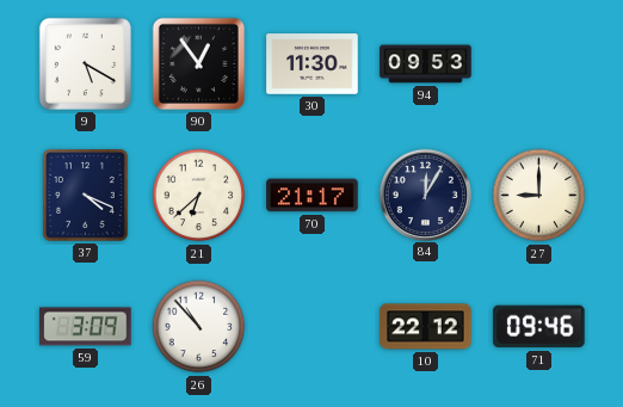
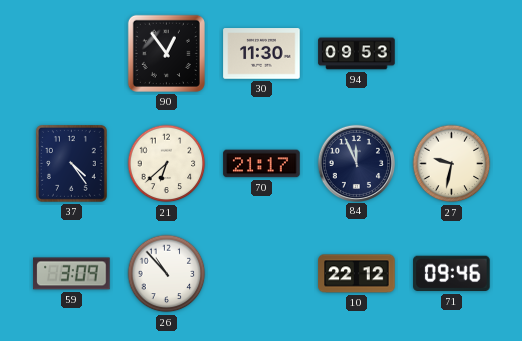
9: 5:20 -> none
37: 4:19 -> 4:24
84: 12:05 -> 11:56
27: 9:00 -> 9:32
